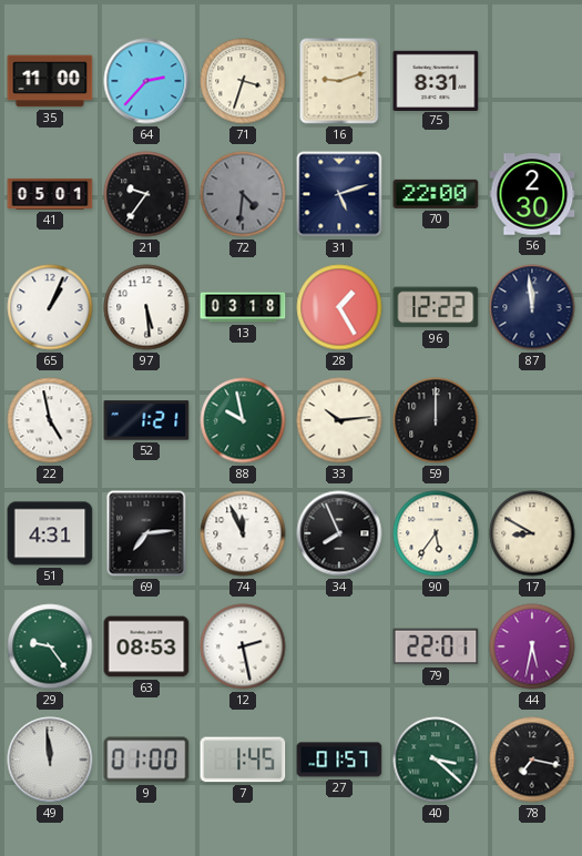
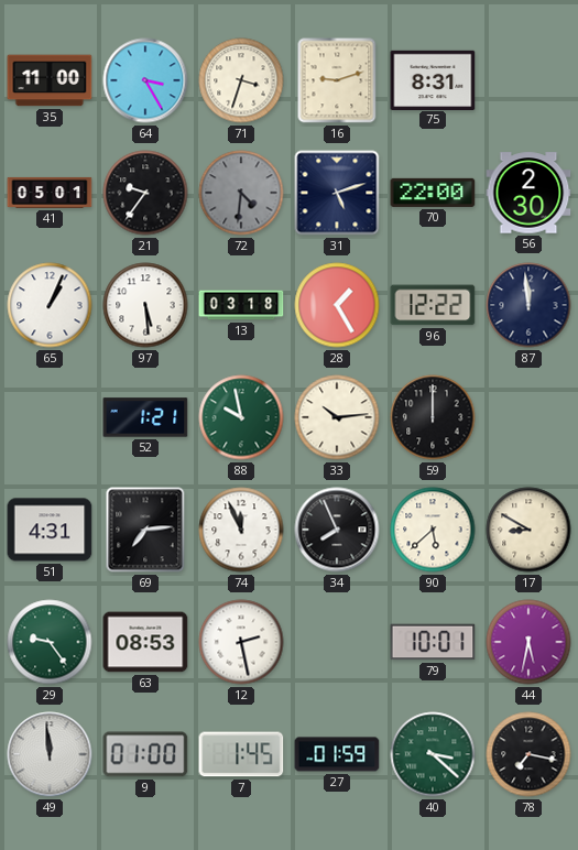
64: 2:37 -> 3:25
22: 4:58 -> none
90: 5:36 -> 5:38
79: 22:01 -> 10:01
27: 01:57 -> 01:59
